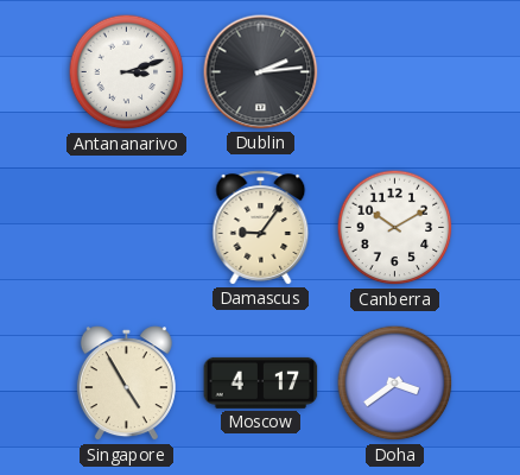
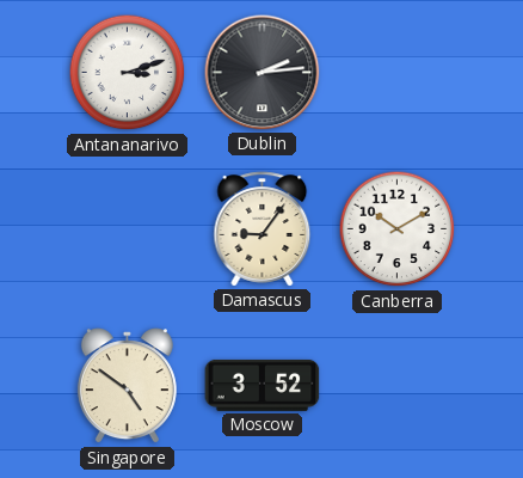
Singapore: 4:55 -> 4:51
Moscow: 4:17 -> 3:52
Doha: 3:39 -> none
